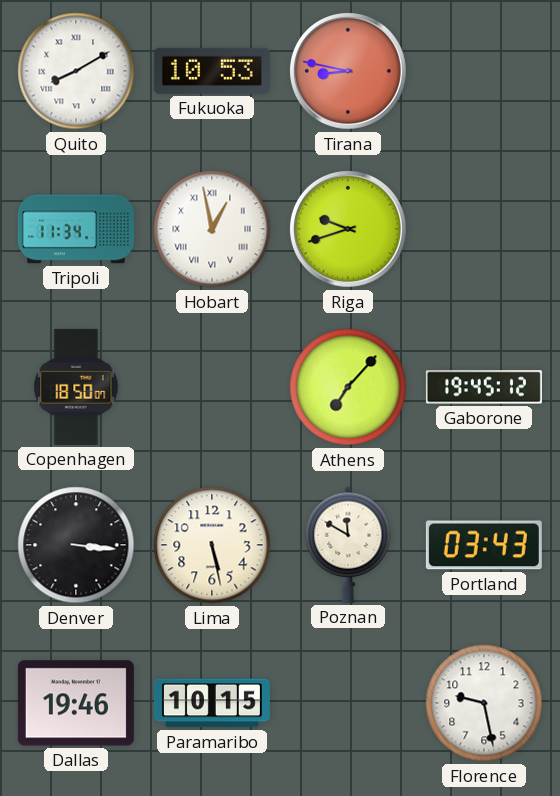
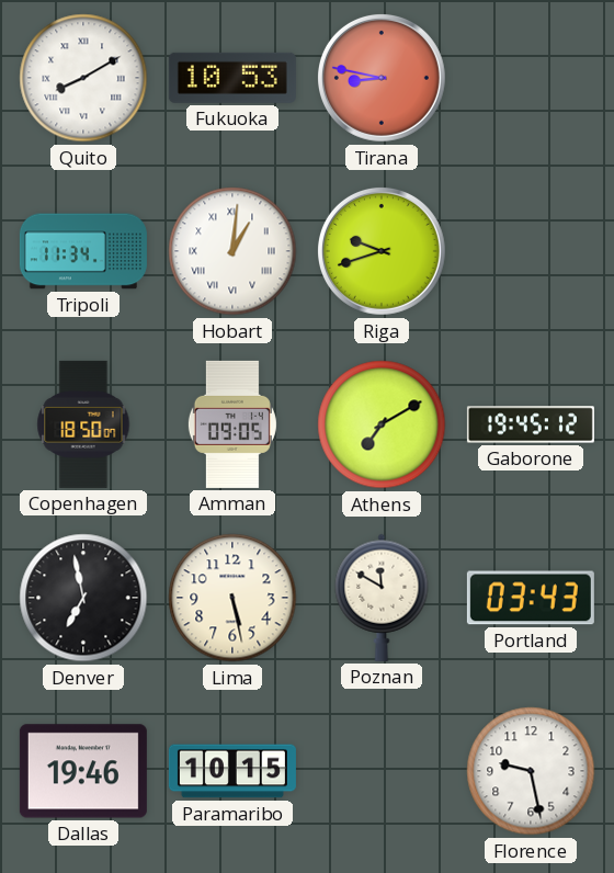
Hobart: 12:58 -> 1:01
Amman: none -> 09:05
Athens: 7:07 -> 7:10
Denver: 3:16 -> 6:58
